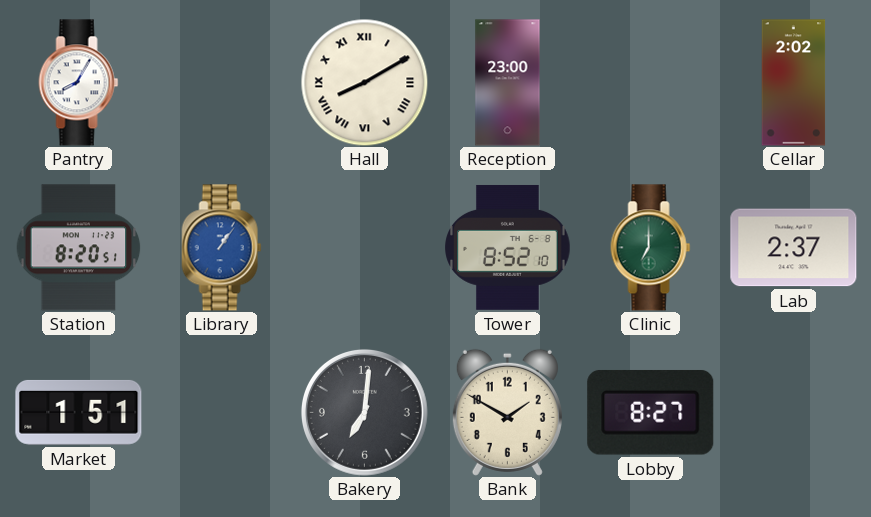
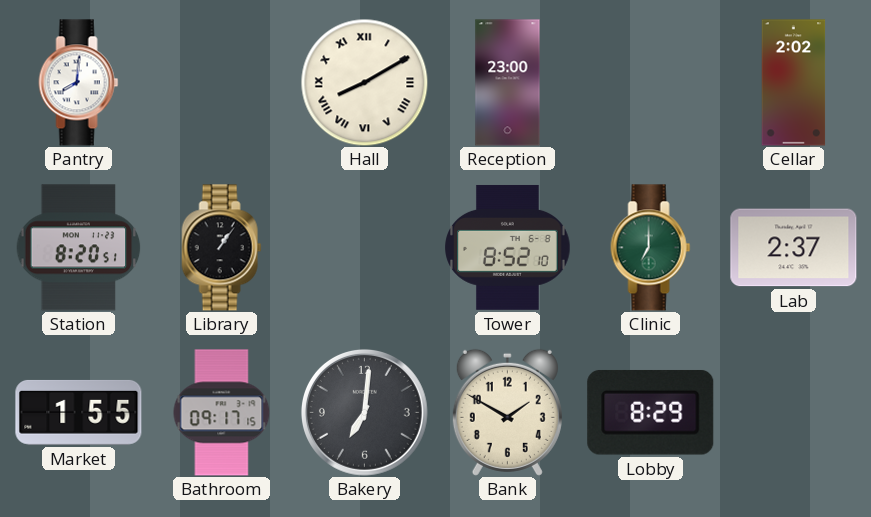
Pantry: 8:05 -> 8:01
Library dial: blue -> black
Market: 1:51 -> 1:55
Bathroom: none -> 09:17
Lobby: 8:27 -> 8:29
